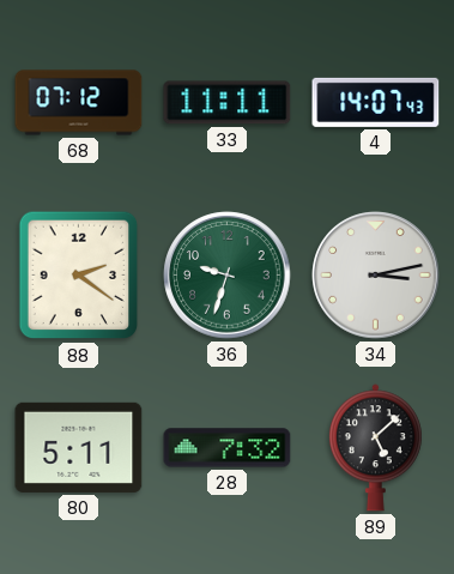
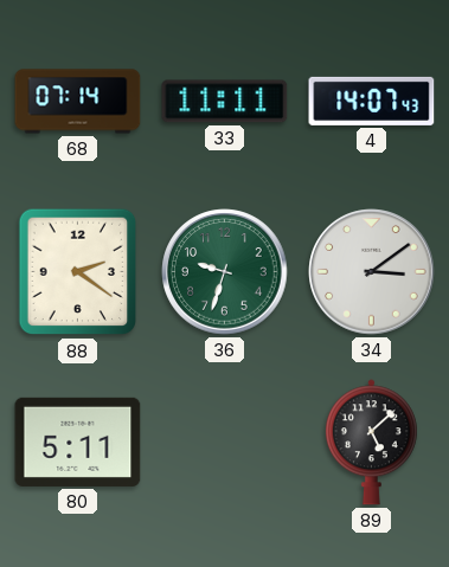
68: 07:12 -> 07:14
34: 3:13 -> 3:09
28: 7:32 -> none
